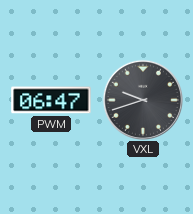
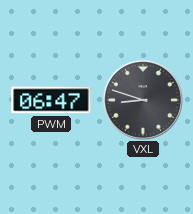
VXL: 9:42 -> 8:48
